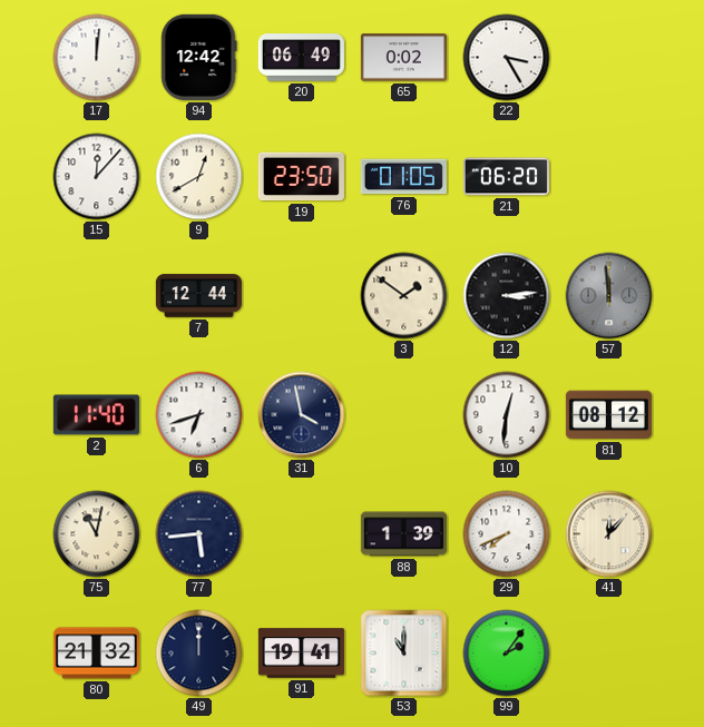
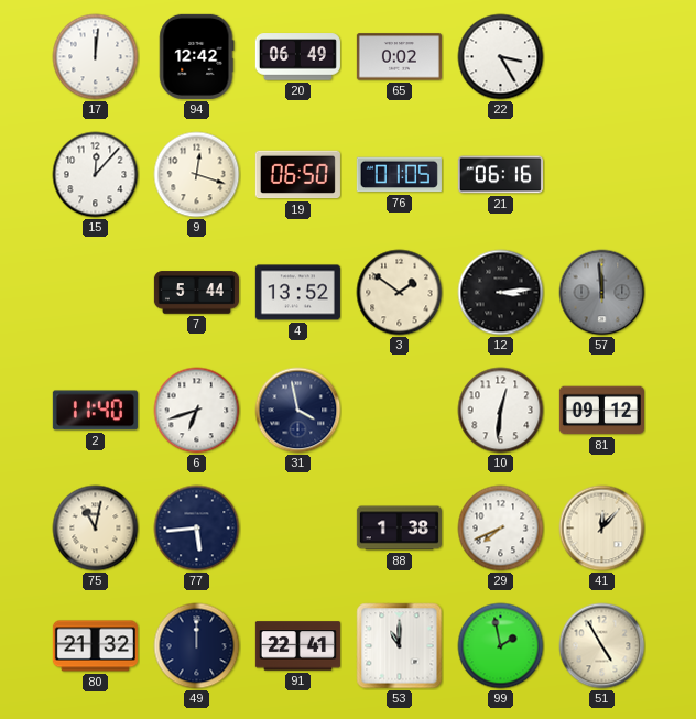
9: 12:40 -> 12:18
19: 23:50 -> 06:50
21: 06:20 -> 06:16
7: 12:44 -> 5:44
4: none -> 13:52
81: 08:12 -> 09:12
88: 1:39 -> 1:38
91: 19:41 -> 22:41
99: 2:06 -> 1:58
51: none -> 4:55
